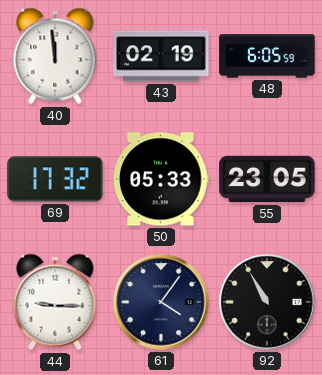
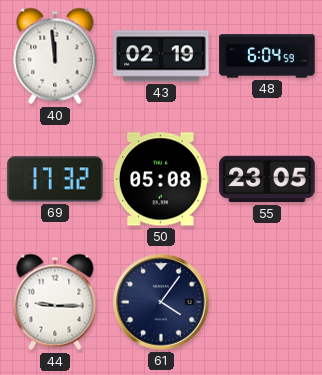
48: 6:05 -> 6:04
50: 05:33 -> 05:08
92: 10:55 -> none
